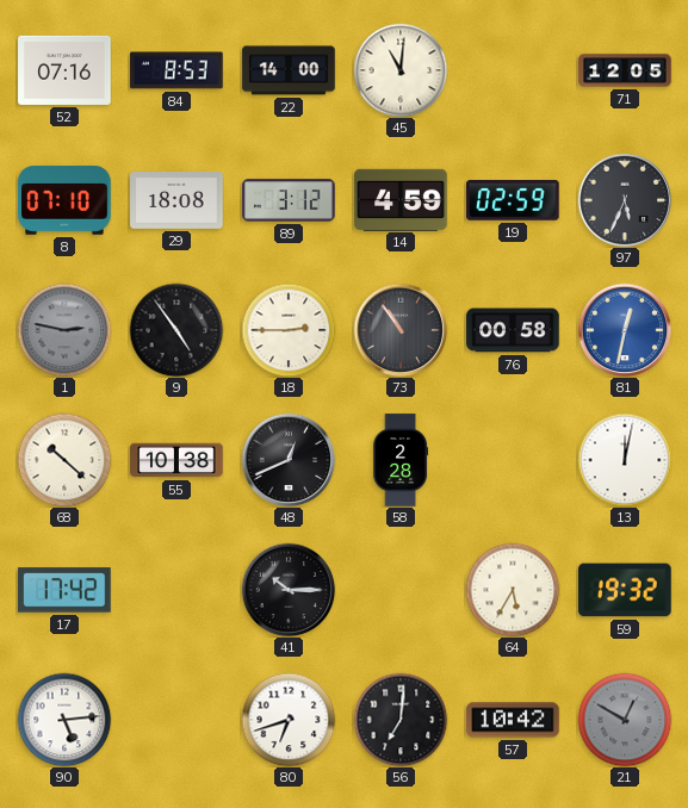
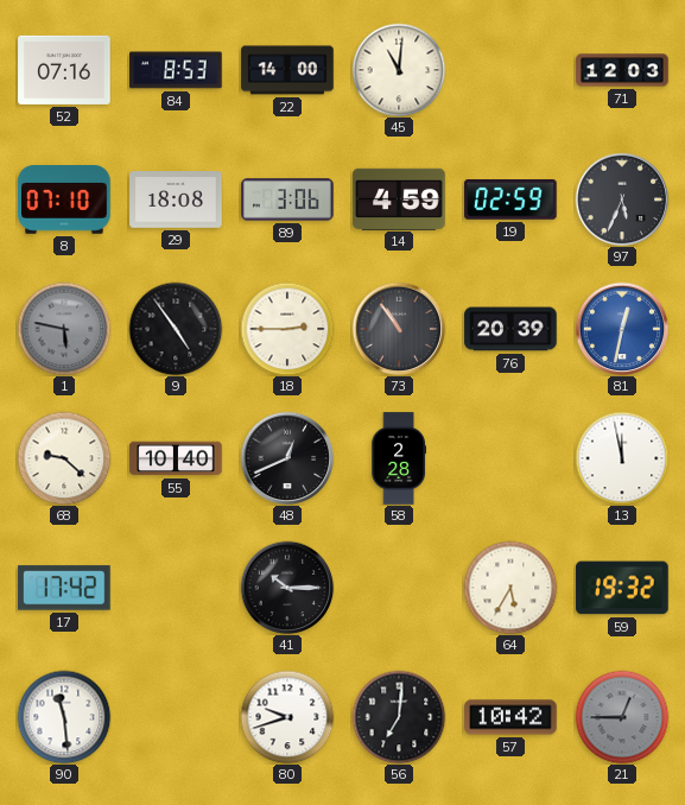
71: 12:05 -> 12:03
89: 3:12 -> 3:06
1: 2:47 -> 5:47
76: 00:58 -> 20:39
68: 10:22 -> 9:22
55: 10:38 -> 10:40
13: 12:02 -> 11:58
90: 5:14 -> 11:29
80: 6:42 -> 9:42
21: 12:50 -> 12:45
